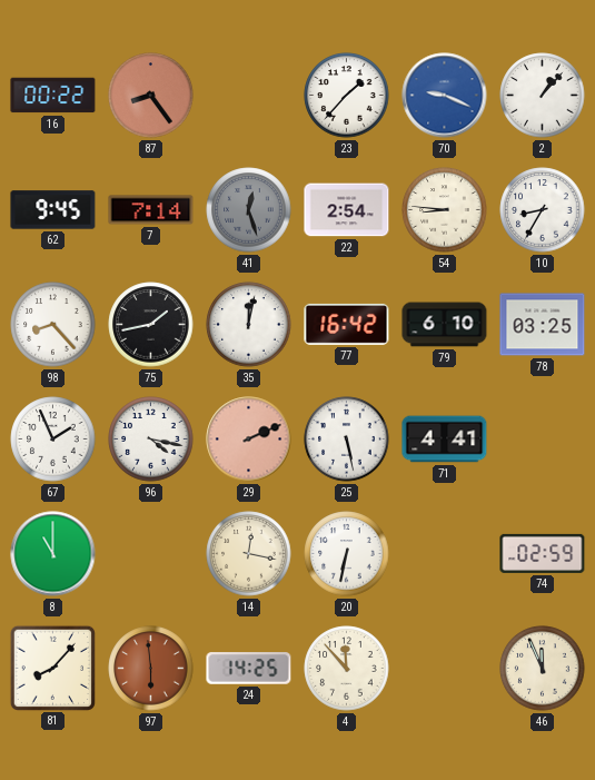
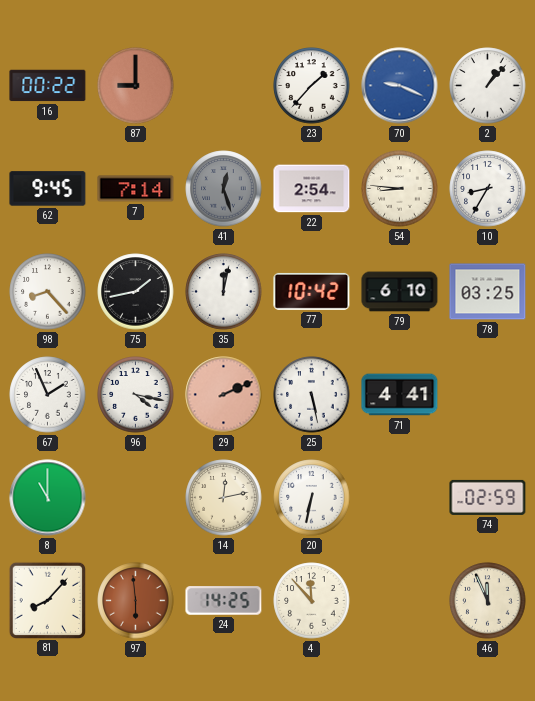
87: 8:24 -> 9:00
77: 16:42 -> 10:42
14: 12:17 -> 12:13
